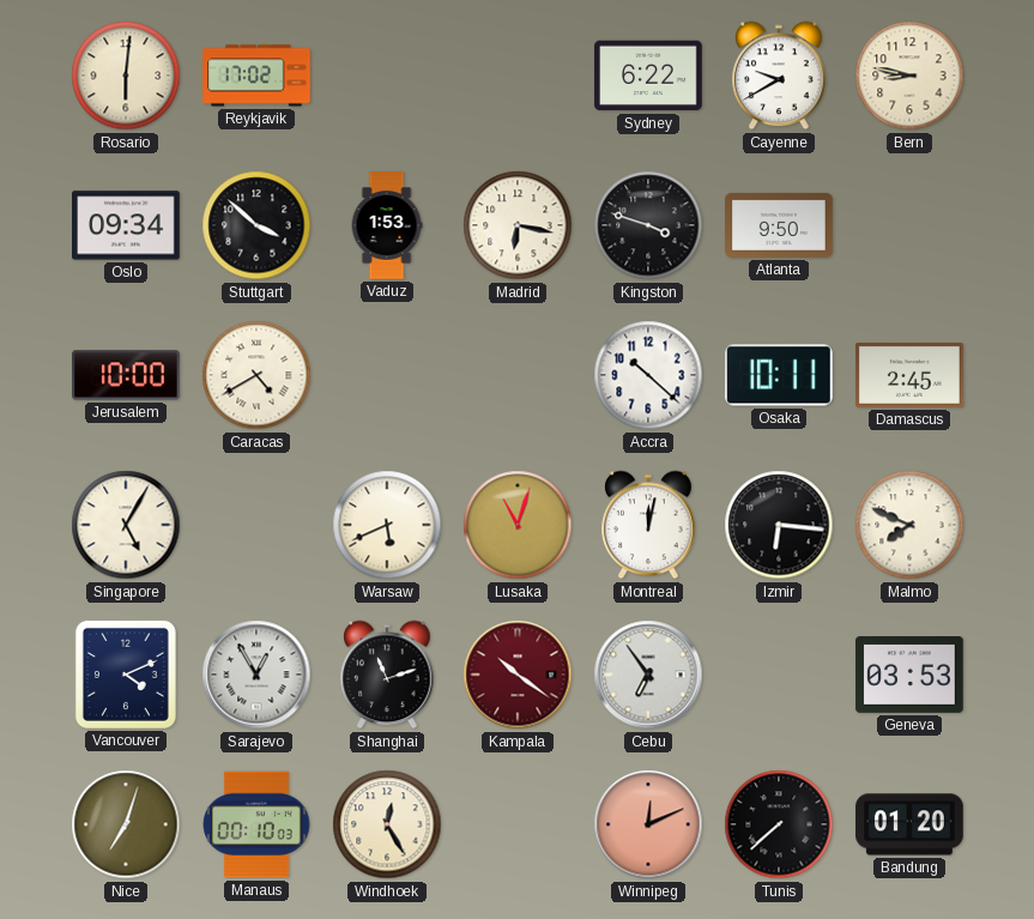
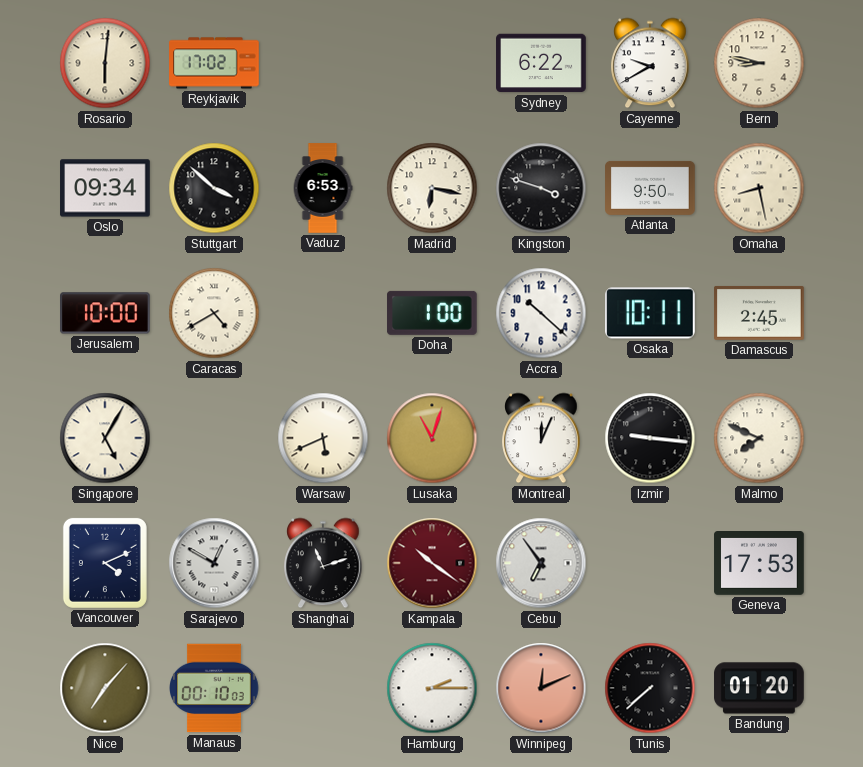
Vaduz: 1:53 -> 6:53
Omaha: none -> 8:28
Doha: none -> 1:00
Montreal: 12:02 -> 12:04
Izmir: 6:16 -> 9:16
Sarajevo: 12:55 -> 12:50
Geneva: 03:53 -> 17:53
Nice: 7:03 -> 7:07
Windhoek: 12:25 -> none
Hamburg: none -> 2:15
